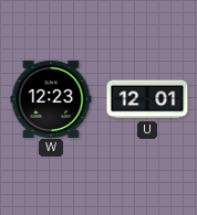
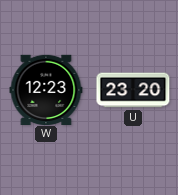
U: 12:01 -> 23:20
